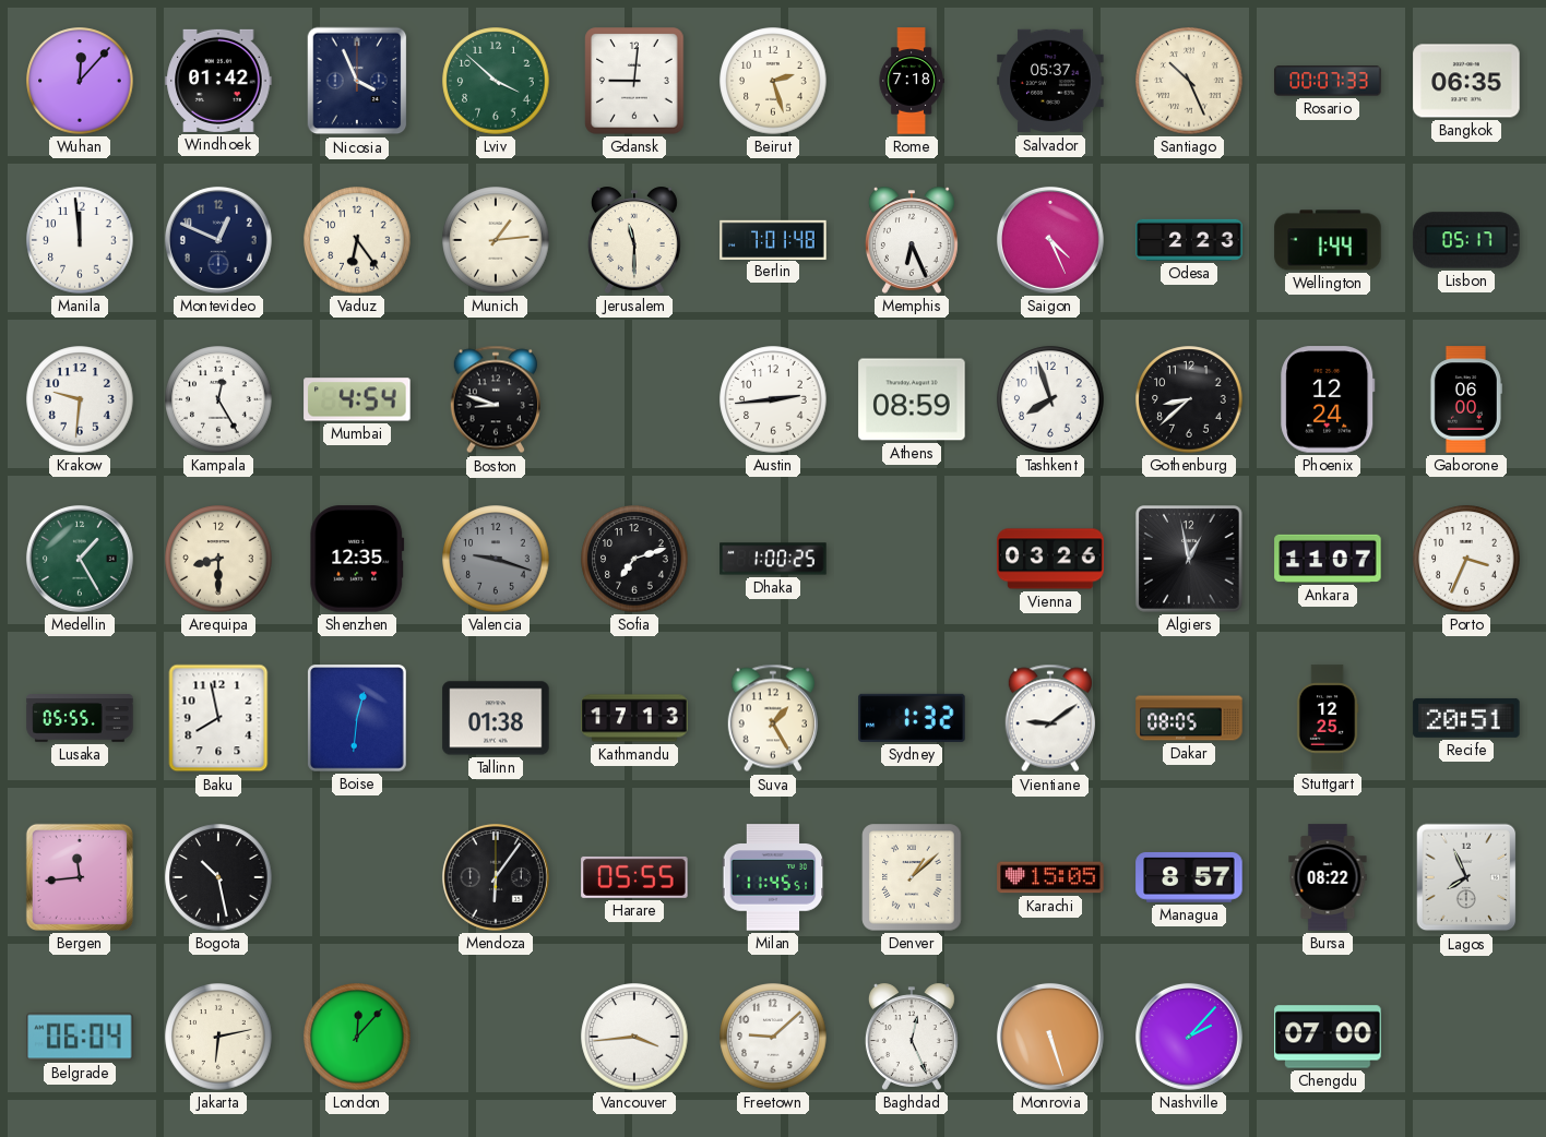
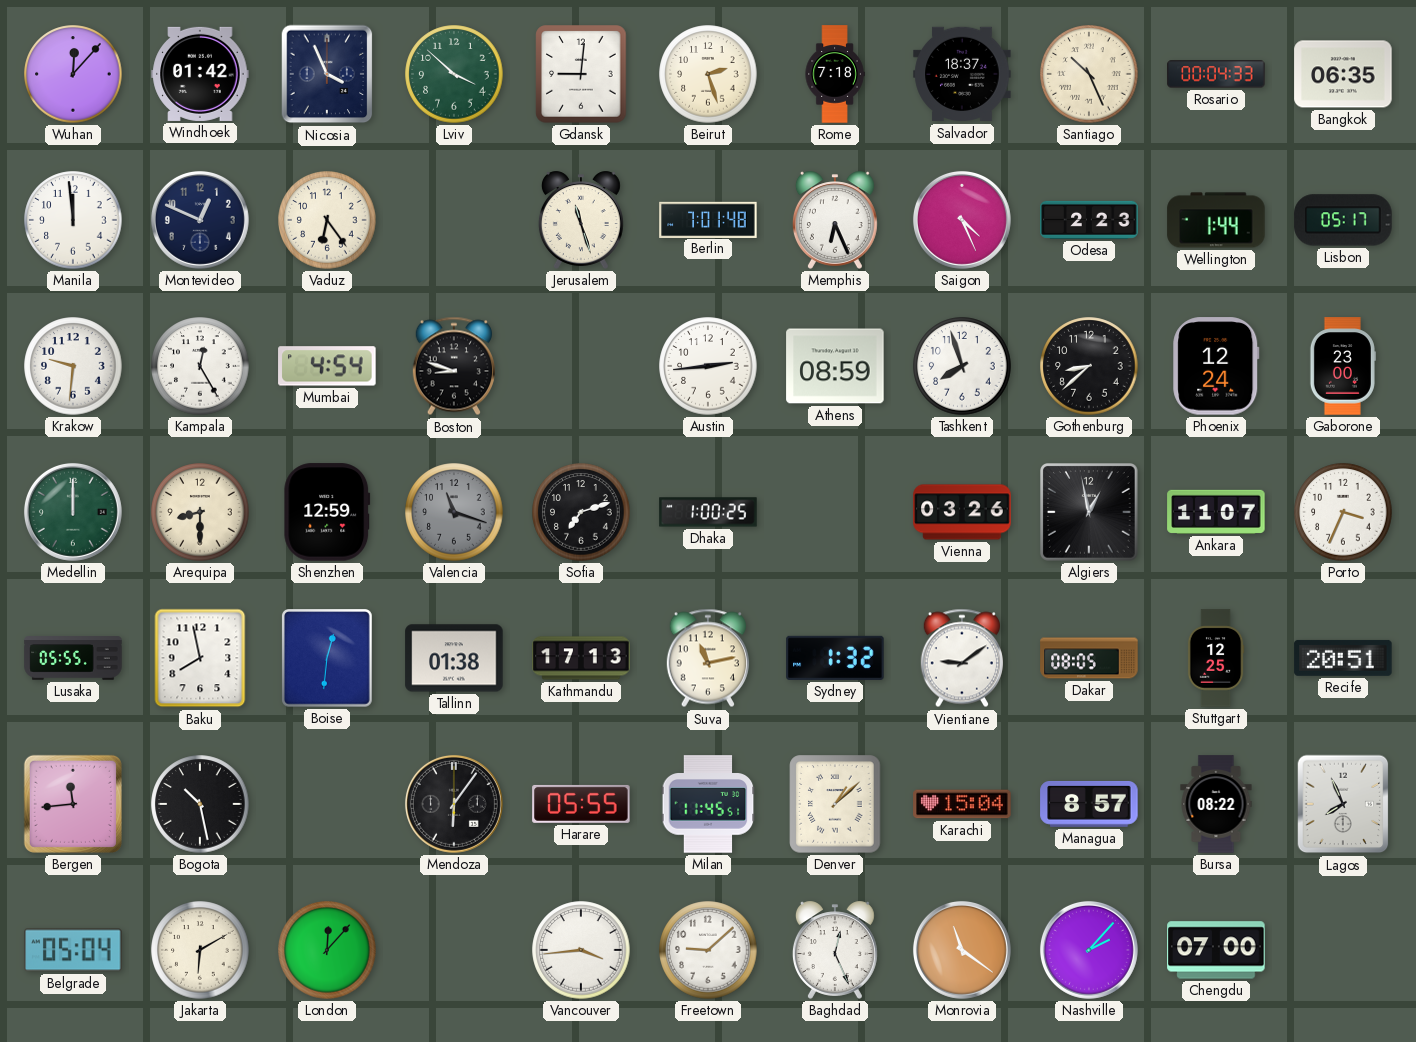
Salvador: 05:37 -> 18:37
Rosario: 00:07 -> 00:04
Munich: 1:14 -> none
Jerusalem: 11:30 -> 11:27
Gaborone: 06:00 -> 23:00
Medellin: 1:25 -> 12:00
Shenzhen: 12:35 -> 12:59
Valencia: 9:18 -> 11:18
Suva: 1:25 -> 11:13
Karachi: 15:05 -> 15:04
Belgrade: 06:04 -> 05:04
Jakarta: 6:13 -> 6:10
Monrovia: 5:27 -> 11:21
